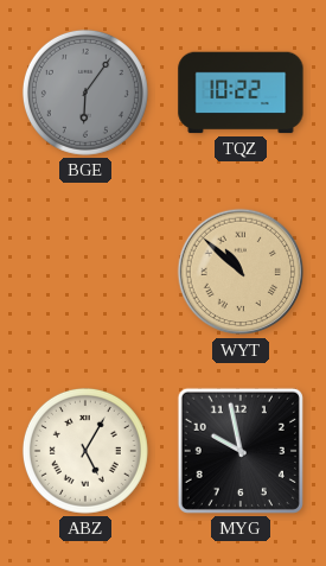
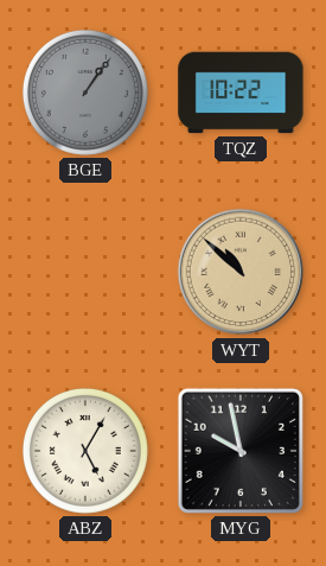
BGE: 6:06 -> 1:06
